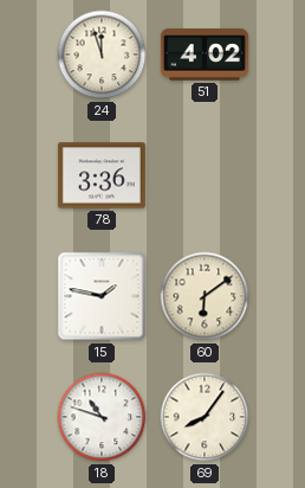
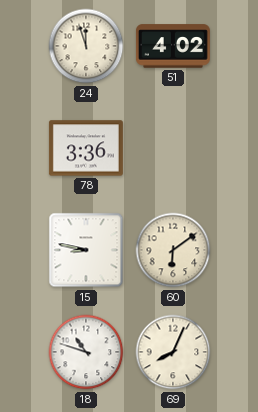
15: 1:47 -> 8:47
69: 8:06 -> 8:04
